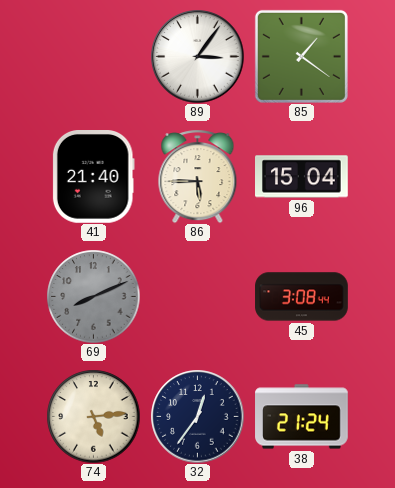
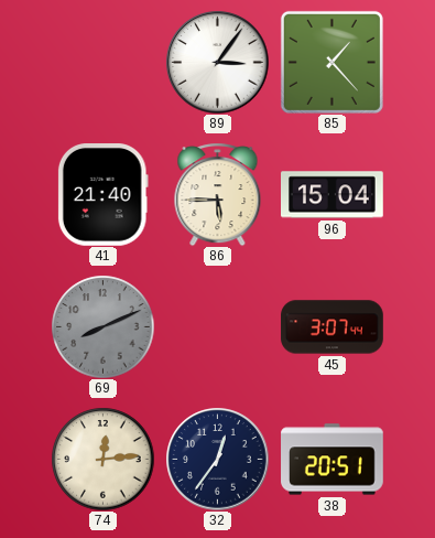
85: 1:21 -> 1:23
45: 3:08 -> 3:07
74: 5:14 -> 12:14
38: 21:24 -> 20:51
